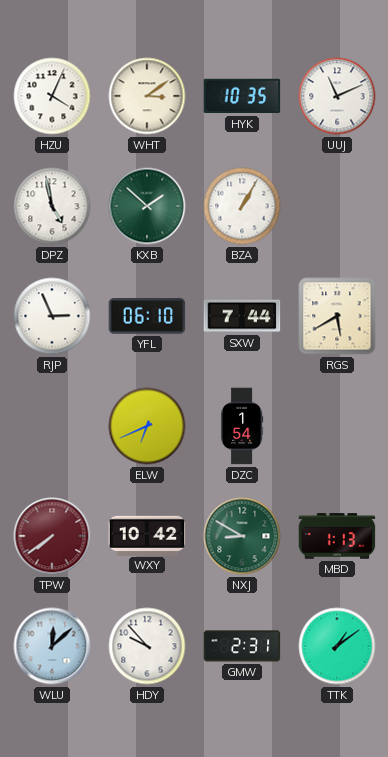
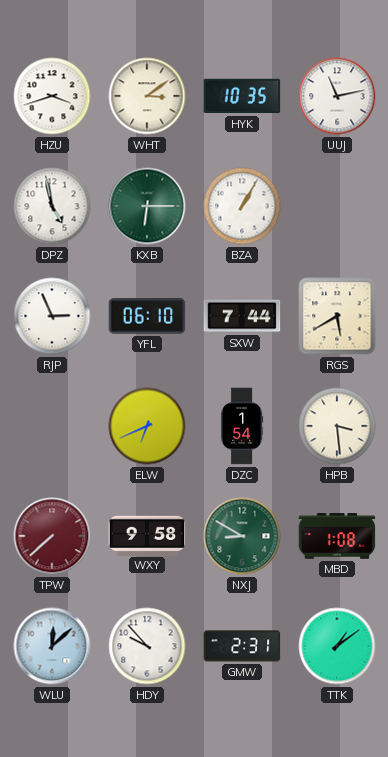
HZU: 4:04 -> 3:42
UUJ: 11:11 -> 11:13
KXB: 1:52 -> 6:15
HPB: none -> 3:29
TPW: 7:39 -> 7:38
WXY: 10:42 -> 9:58
MBD: 1:13 -> 1:08
